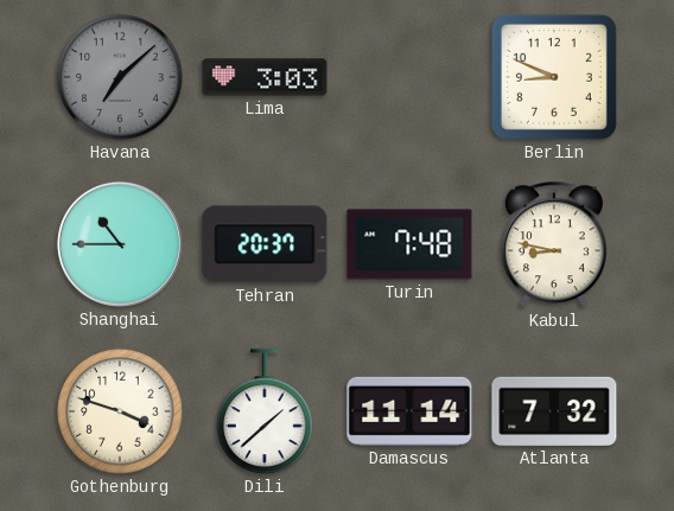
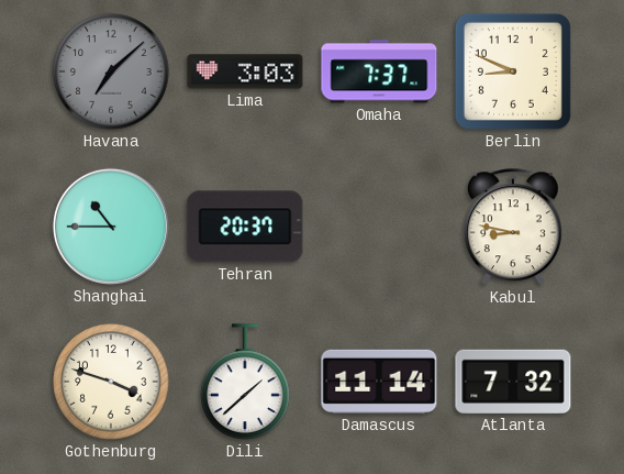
Omaha: none -> 7:37
Turin: 7:48 -> none
